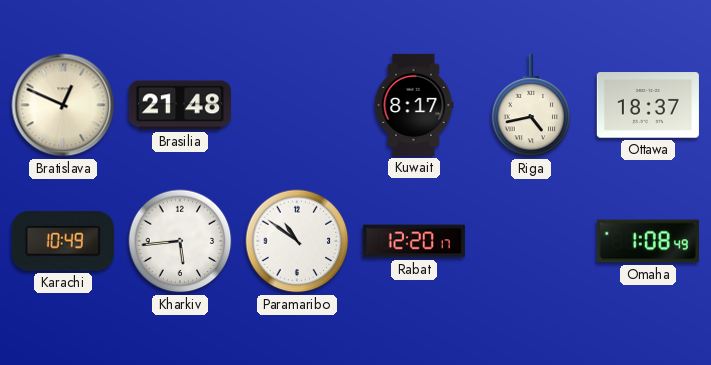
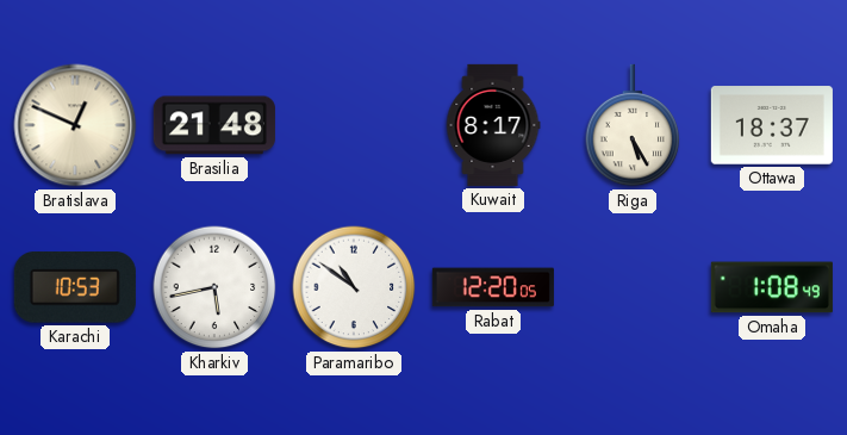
Riga: 4:43 -> 5:25
Karachi: 10:49 -> 10:53
Kharkiv: 5:44 -> 5:43
Rabat: 12:20:17 -> 12:20:05
